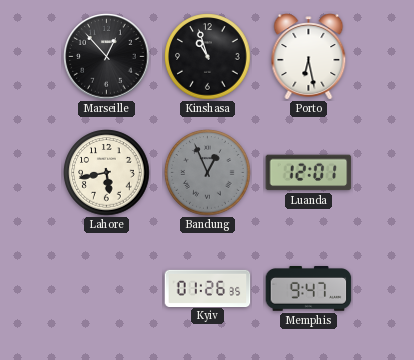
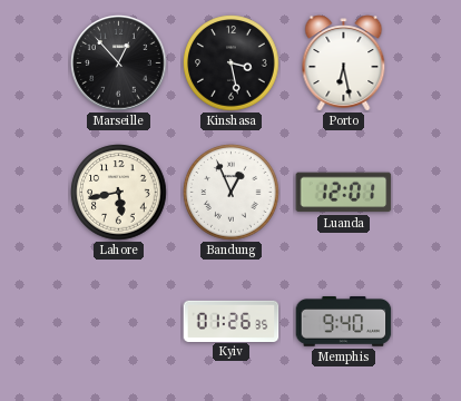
Kinshasa: 10:57 -> 3:28
Bandung dial: grey -> white
Memphis: 9:47 -> 9:40
